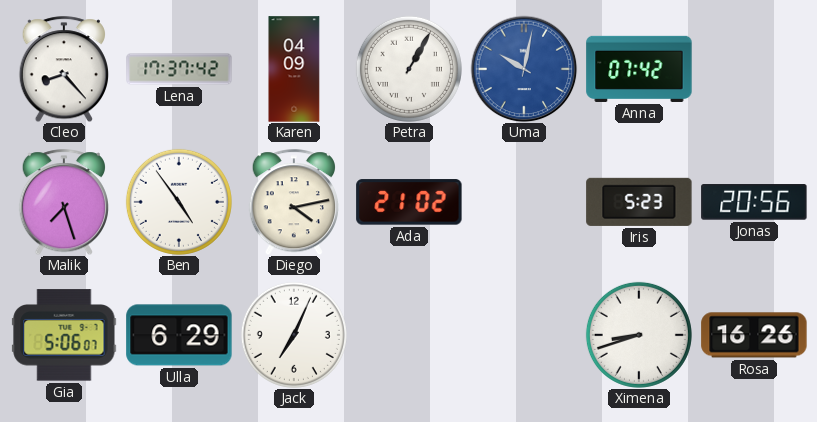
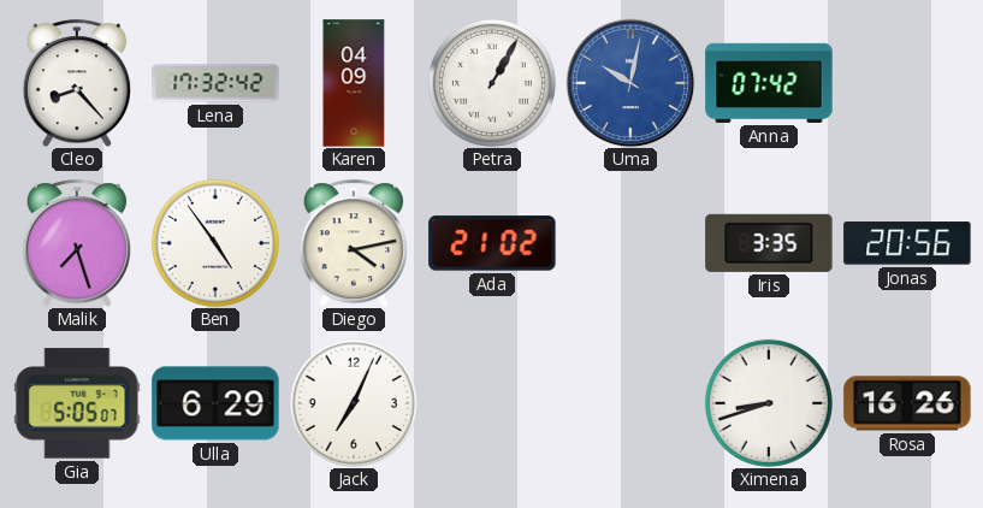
Lena: 17:37 -> 17:32
Iris: 5:23 -> 3:35
Gia: 5:06 -> 5:05
